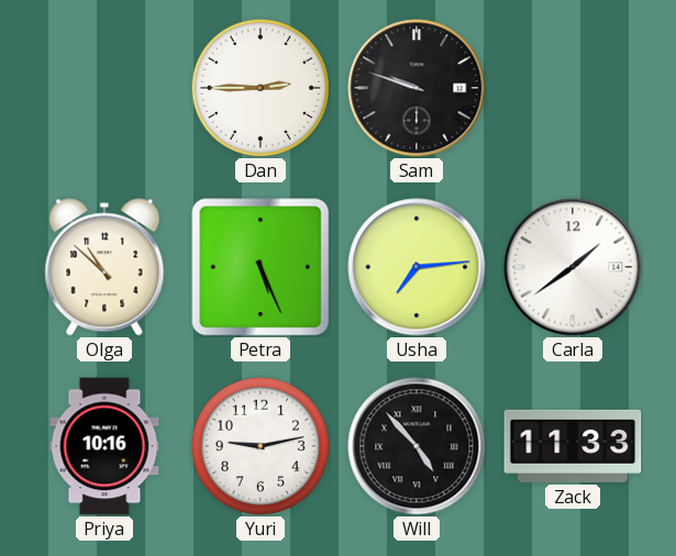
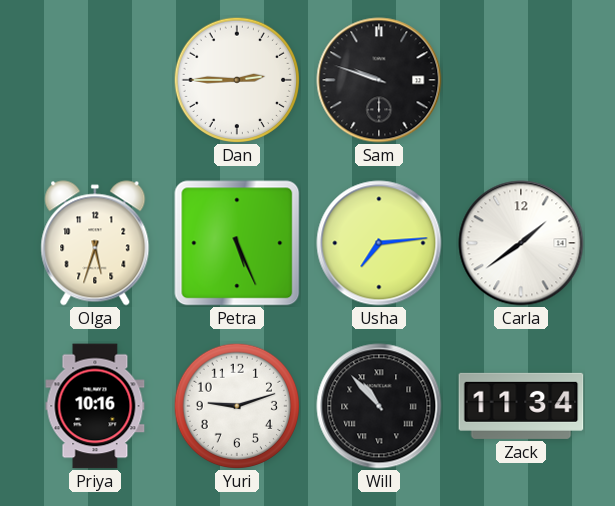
Olga: 10:52 -> 5:33
Yuri: 9:13 -> 9:12
Will: 4:53 -> 10:53
Zack: 11:33 -> 11:34
